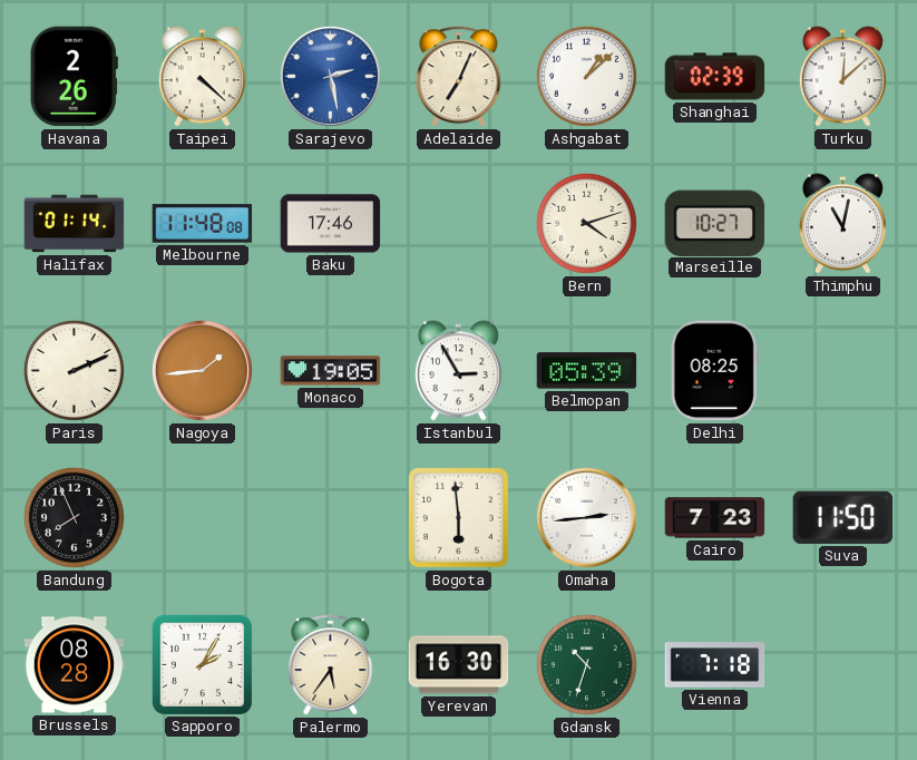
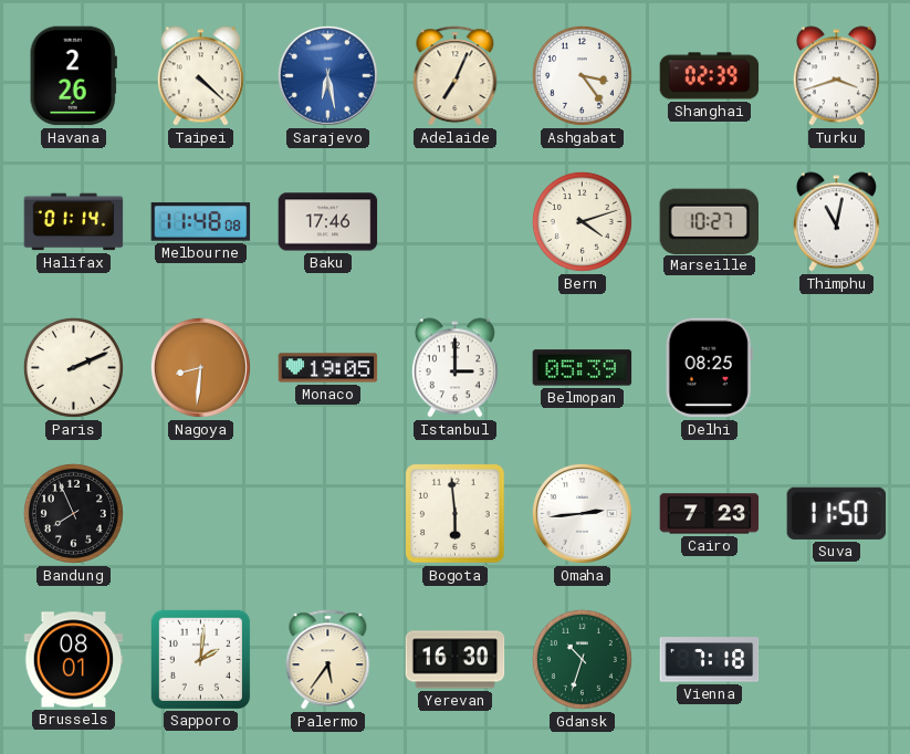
Sarajevo: 2:28 -> 6:28
Ashgabat: 1:08 -> 3:24
Turku: 12:08 -> 3:42
Nagoya: 1:44 -> 8:31
Istanbul: 2:55 -> 3:00
Brussels: 08:28 -> 08:01
Sapporo: 2:05 -> 2:01
